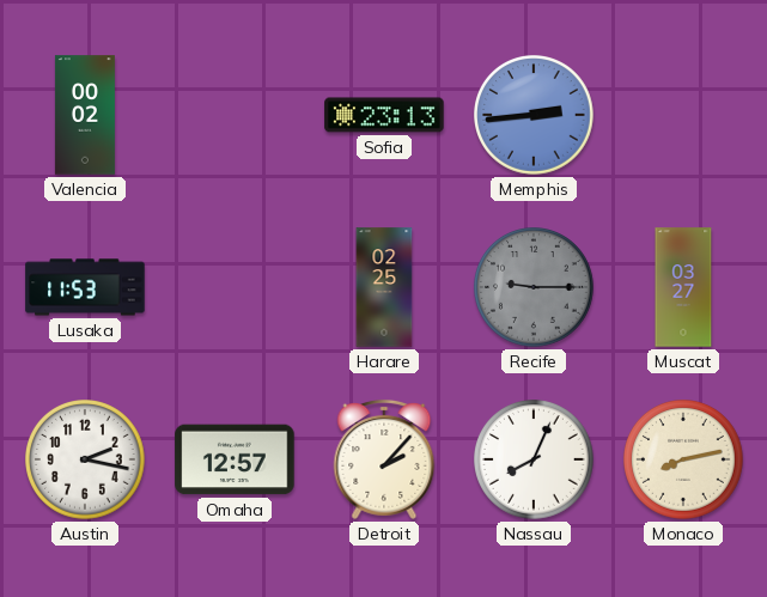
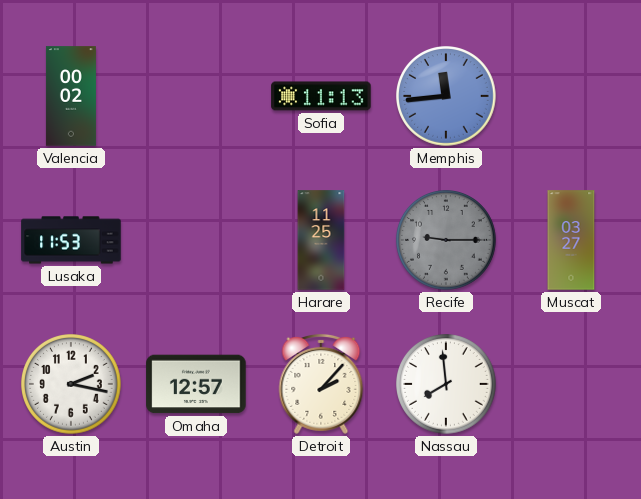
Sofia: 23:13 -> 11:13
Memphis: 2:44 -> 11:44
Harare: 02:25 -> 11:25
Nassau: 8:04 -> 7:59
Monaco: 8:13 -> none
